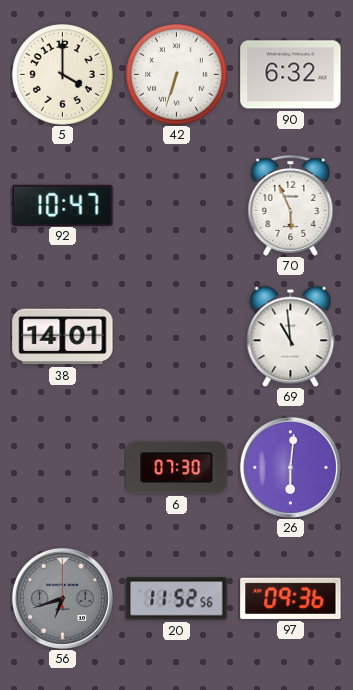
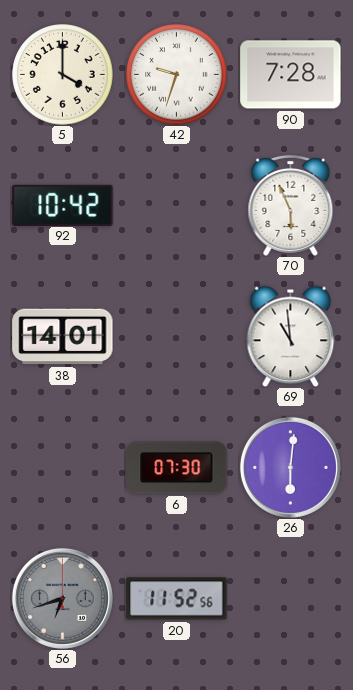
42: 6:33 -> 9:33
90: 6:32 -> 7:28
92: 10:47 -> 10:42
97: 09:36 -> none
